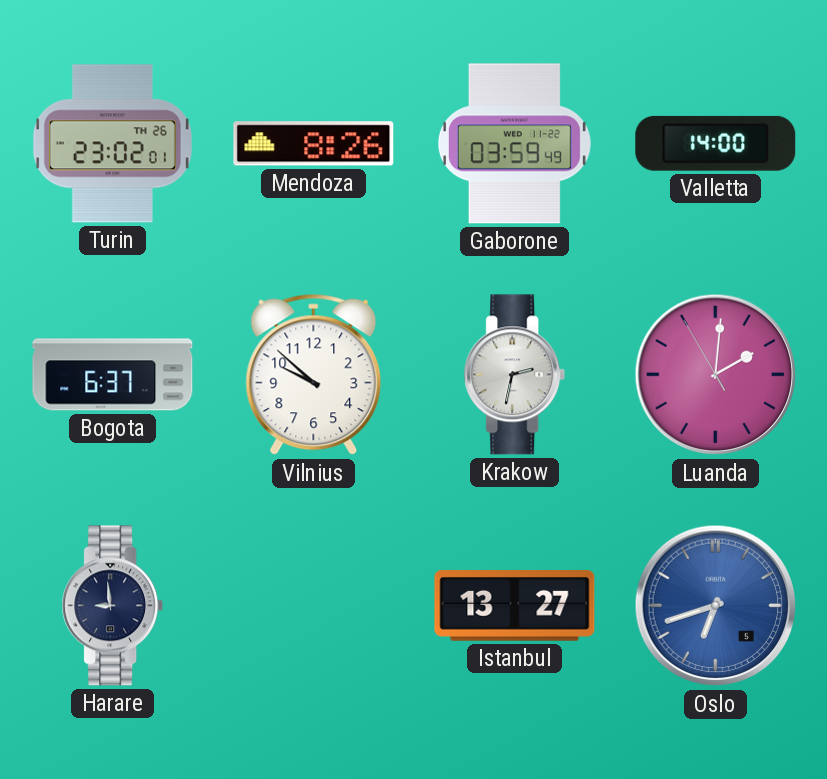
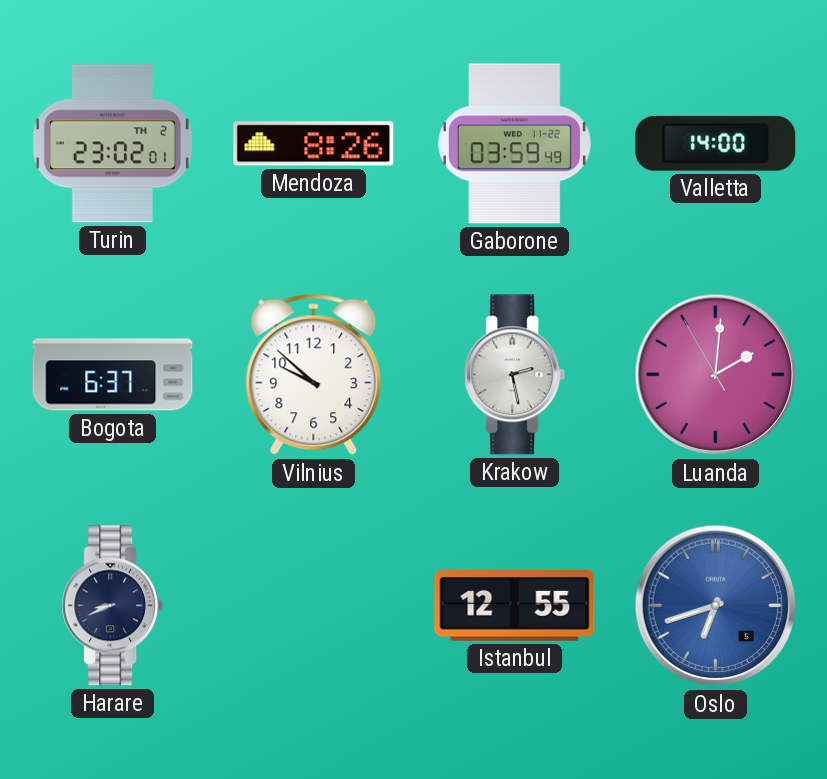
Turin date: TH 26 -> TH 2
Krakow: 2:32 -> 2:28
Harare: 8:59 -> 8:41
Istanbul: 13:27 -> 12:55
